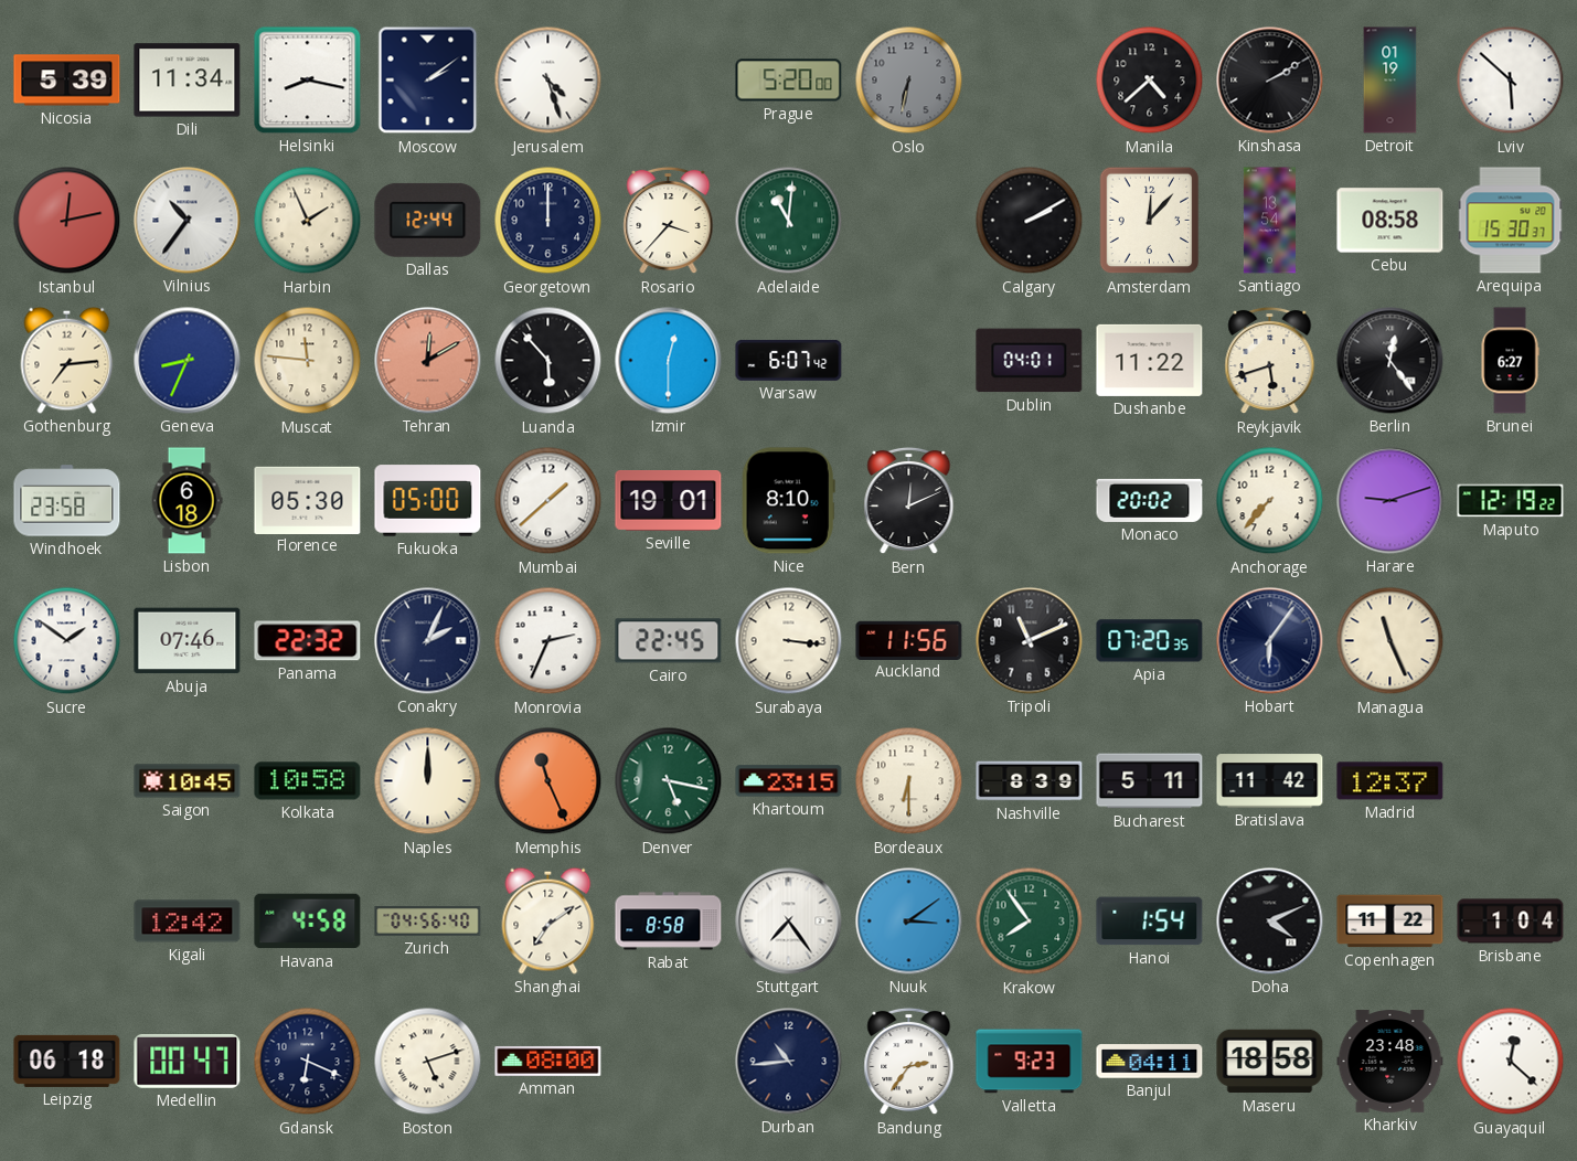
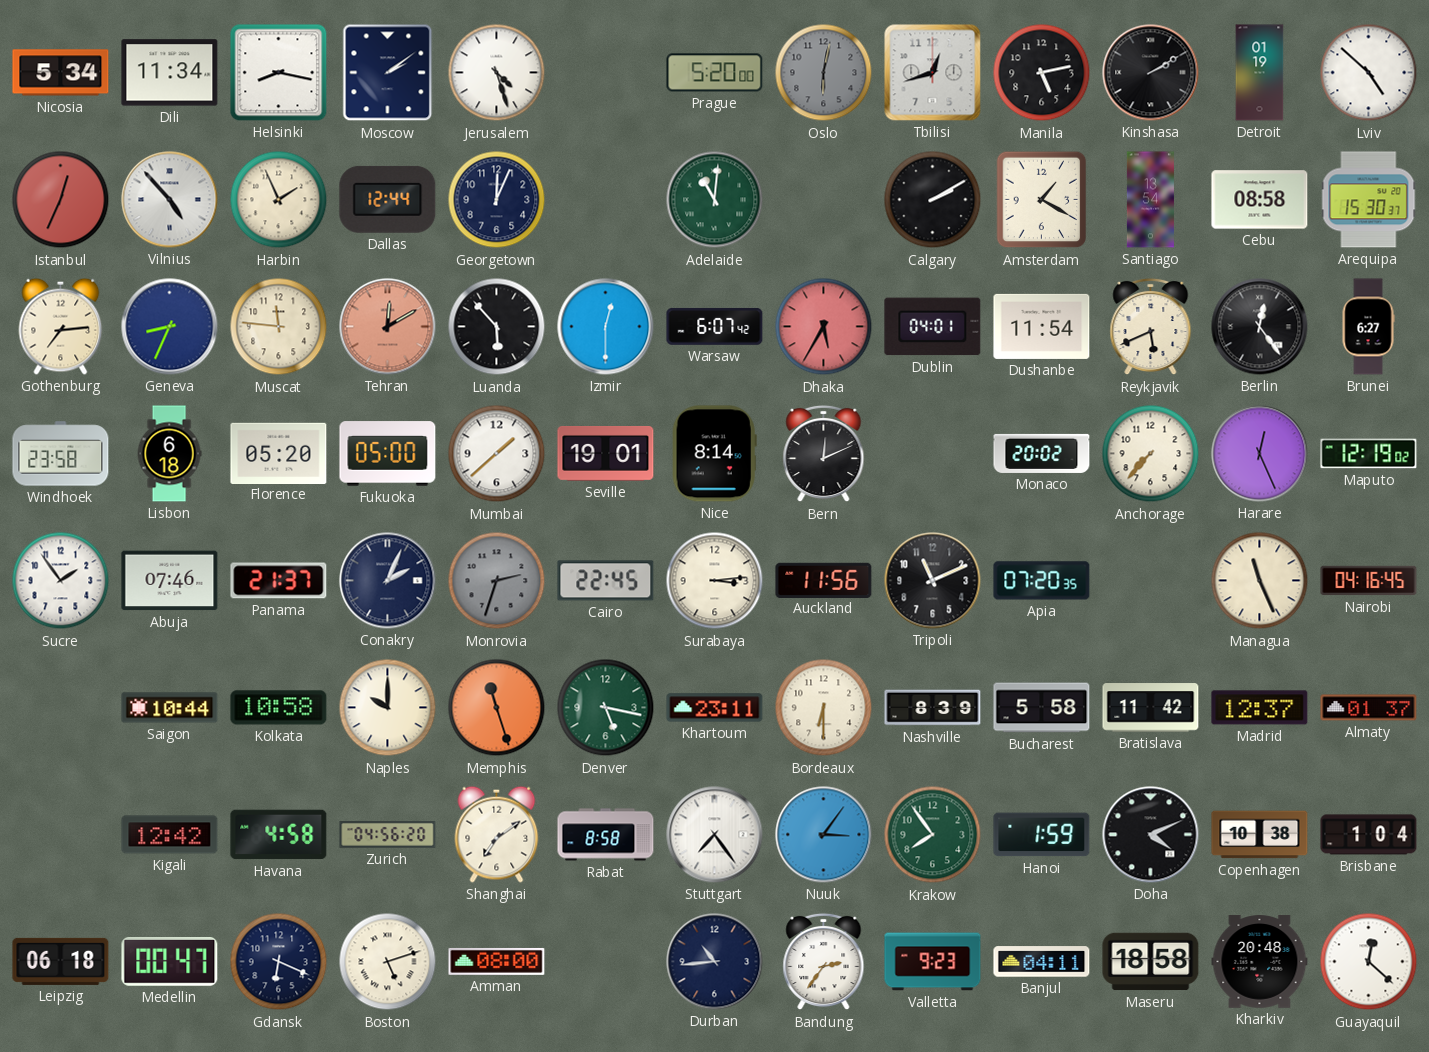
Nicosia: 5:39 -> 5:34
Oslo: 6:32 -> 6:02
Tbilisi: none -> 12:42
Manila: 4:38 -> 5:13
Lviv: 5:52 -> 4:52
Istanbul: 12:13 -> 12:34
Vilnius: 10:36 -> 4:53
Georgetown: 12:00 -> 12:04
Rosario: 3:37 -> none
Amsterdam: 12:07 -> 1:20
Dhaka: none -> 5:35
Dushanbe: 11:22 -> 11:54
Reykjavik: 5:42 -> 5:41
Florence: 05:30 -> 05:20
Nice: 8:10 -> 8:14
Harare: 9:12 -> 12:26
Maputo: 12:19:22 -> 12:19:02
Sucre: 1:51 -> 1:54
Panama: 22:32 -> 21:37
Monrovia: 2:34 -> 2:33
Monrovia dial: white -> grey
Surabaya: 3:16 -> 3:14
Hobart: 6:06 -> none
Nairobi: none -> 04:16
Saigon: 10:45 -> 10:44
Naples: 12:00 -> 10:00
Memphis: 11:26 -> 11:27
Khartoum: 23:15 -> 23:11
Bucharest: 5:11 -> 5:58
Almaty: none -> 01:37
Zurich: 04:56:40 -> 04:56:20
Nuuk: 3:09 -> 3:06
Hanoi: 1:54 -> 1:59
Copenhagen: 11:22 -> 10:38
Kharkiv: 23:48 -> 20:48
